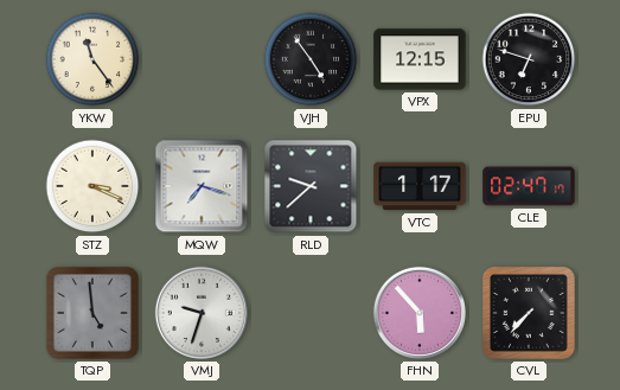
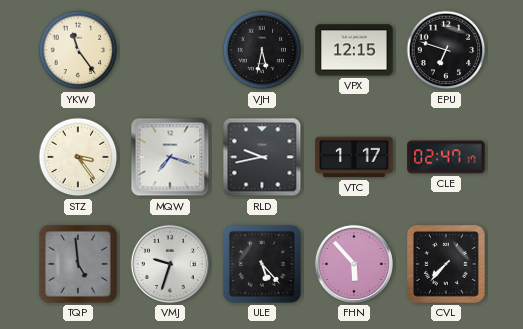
VJH: 4:54 -> 5:32
STZ: 3:19 -> 3:24
RLD: 9:38 -> 9:43
ULE: none -> 5:23
